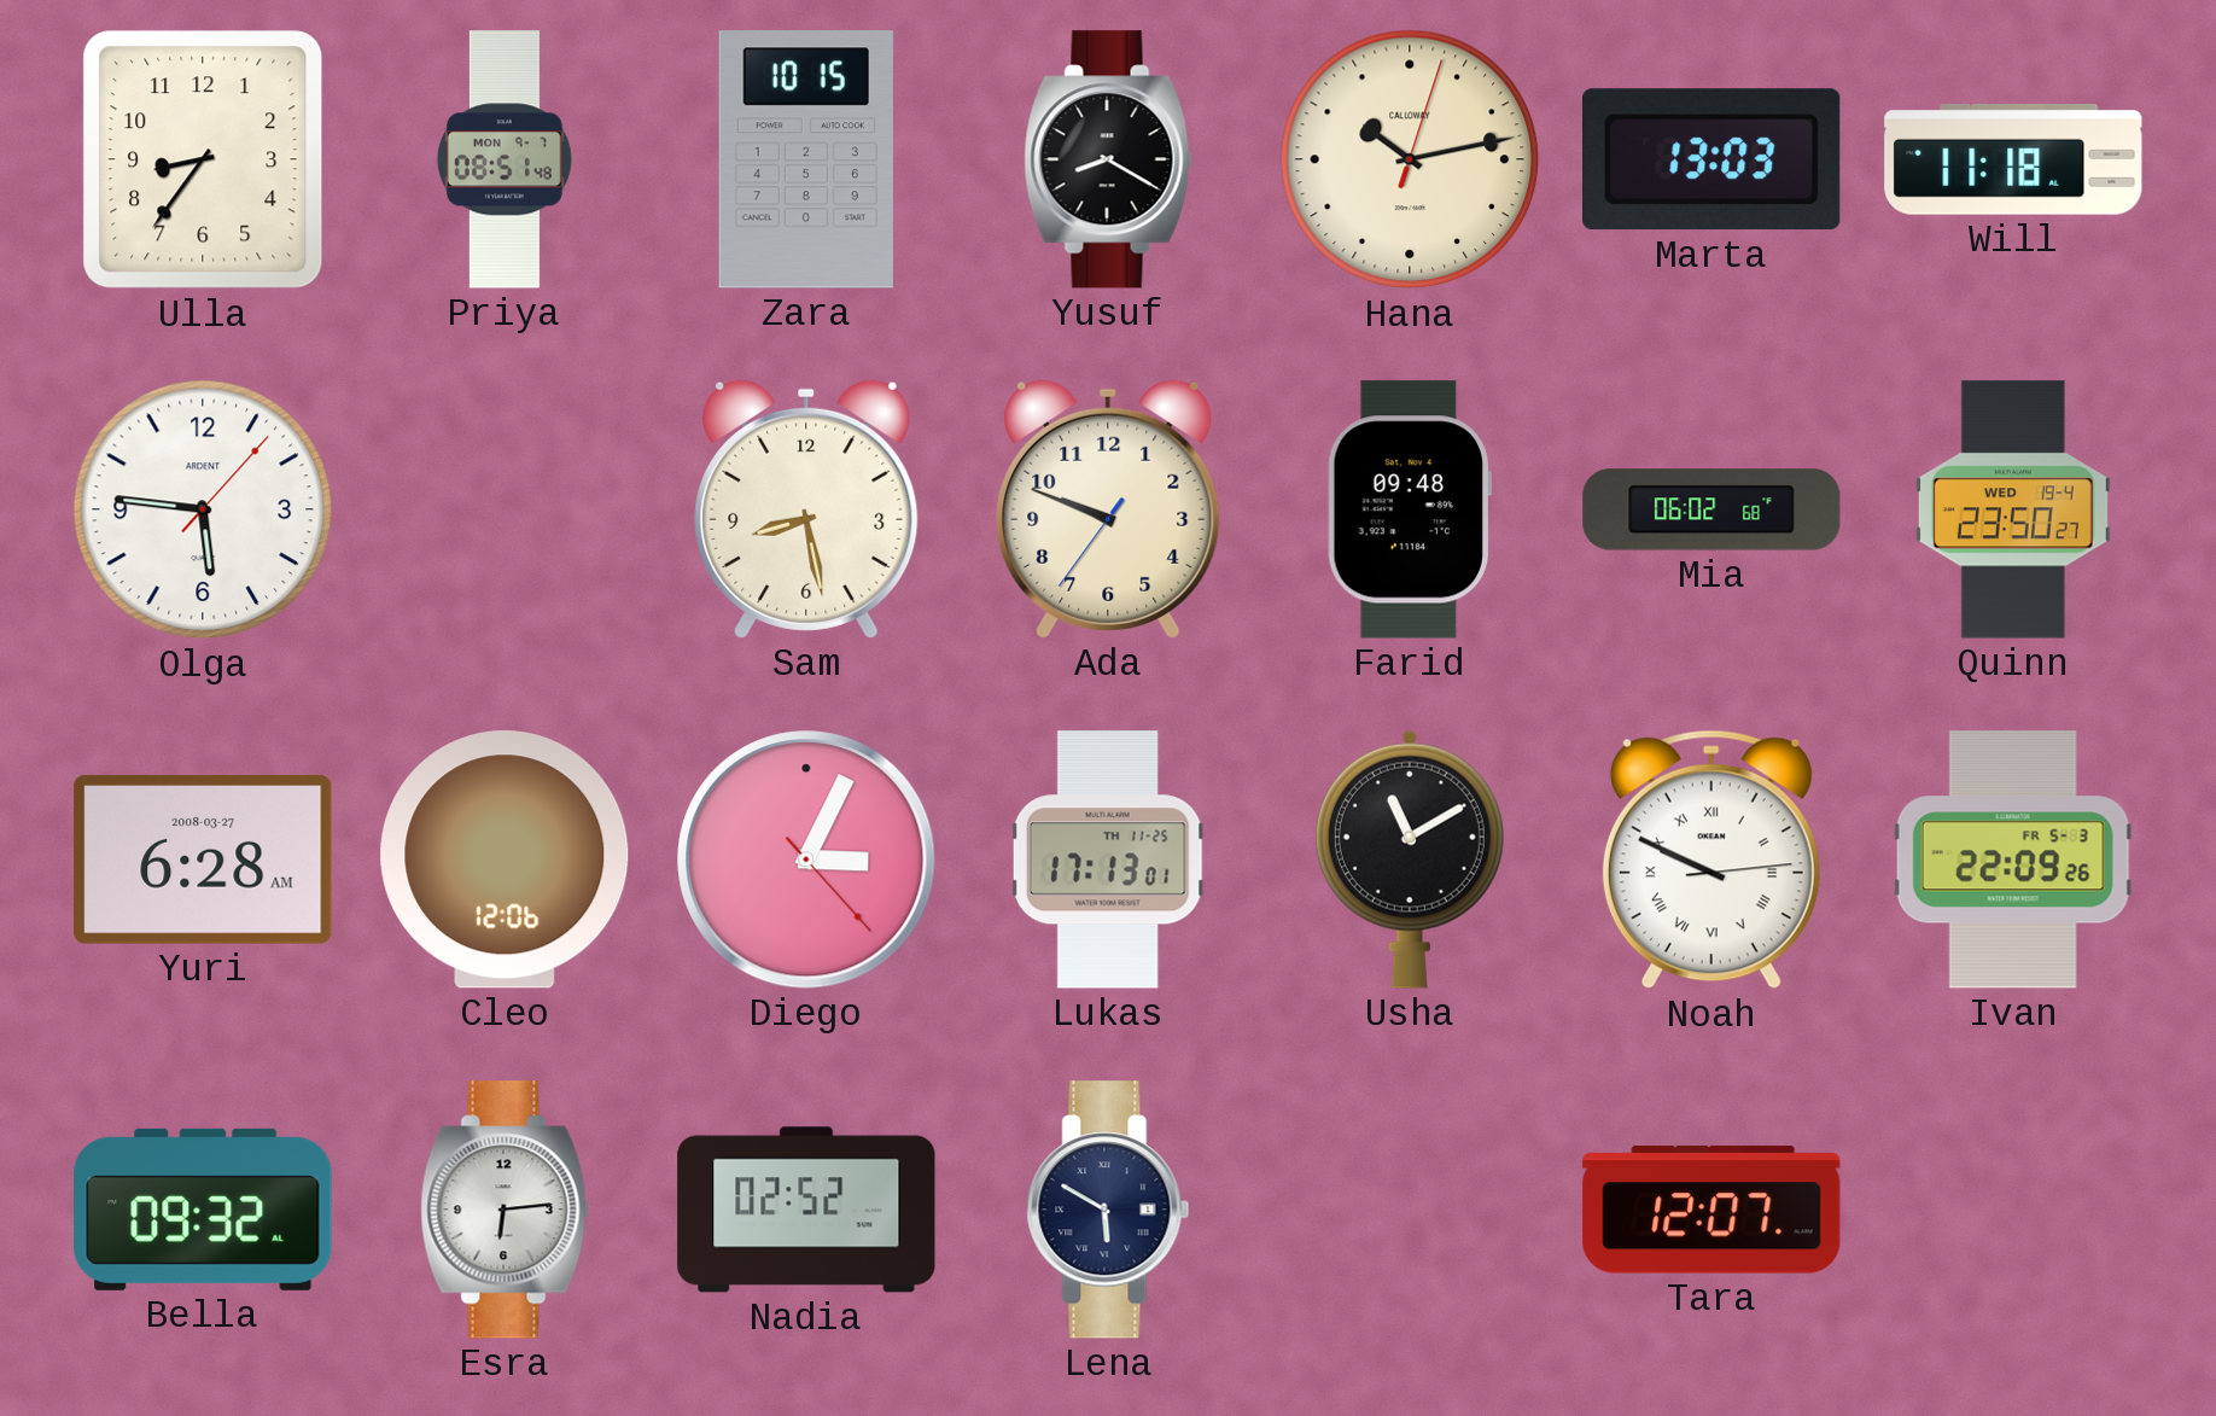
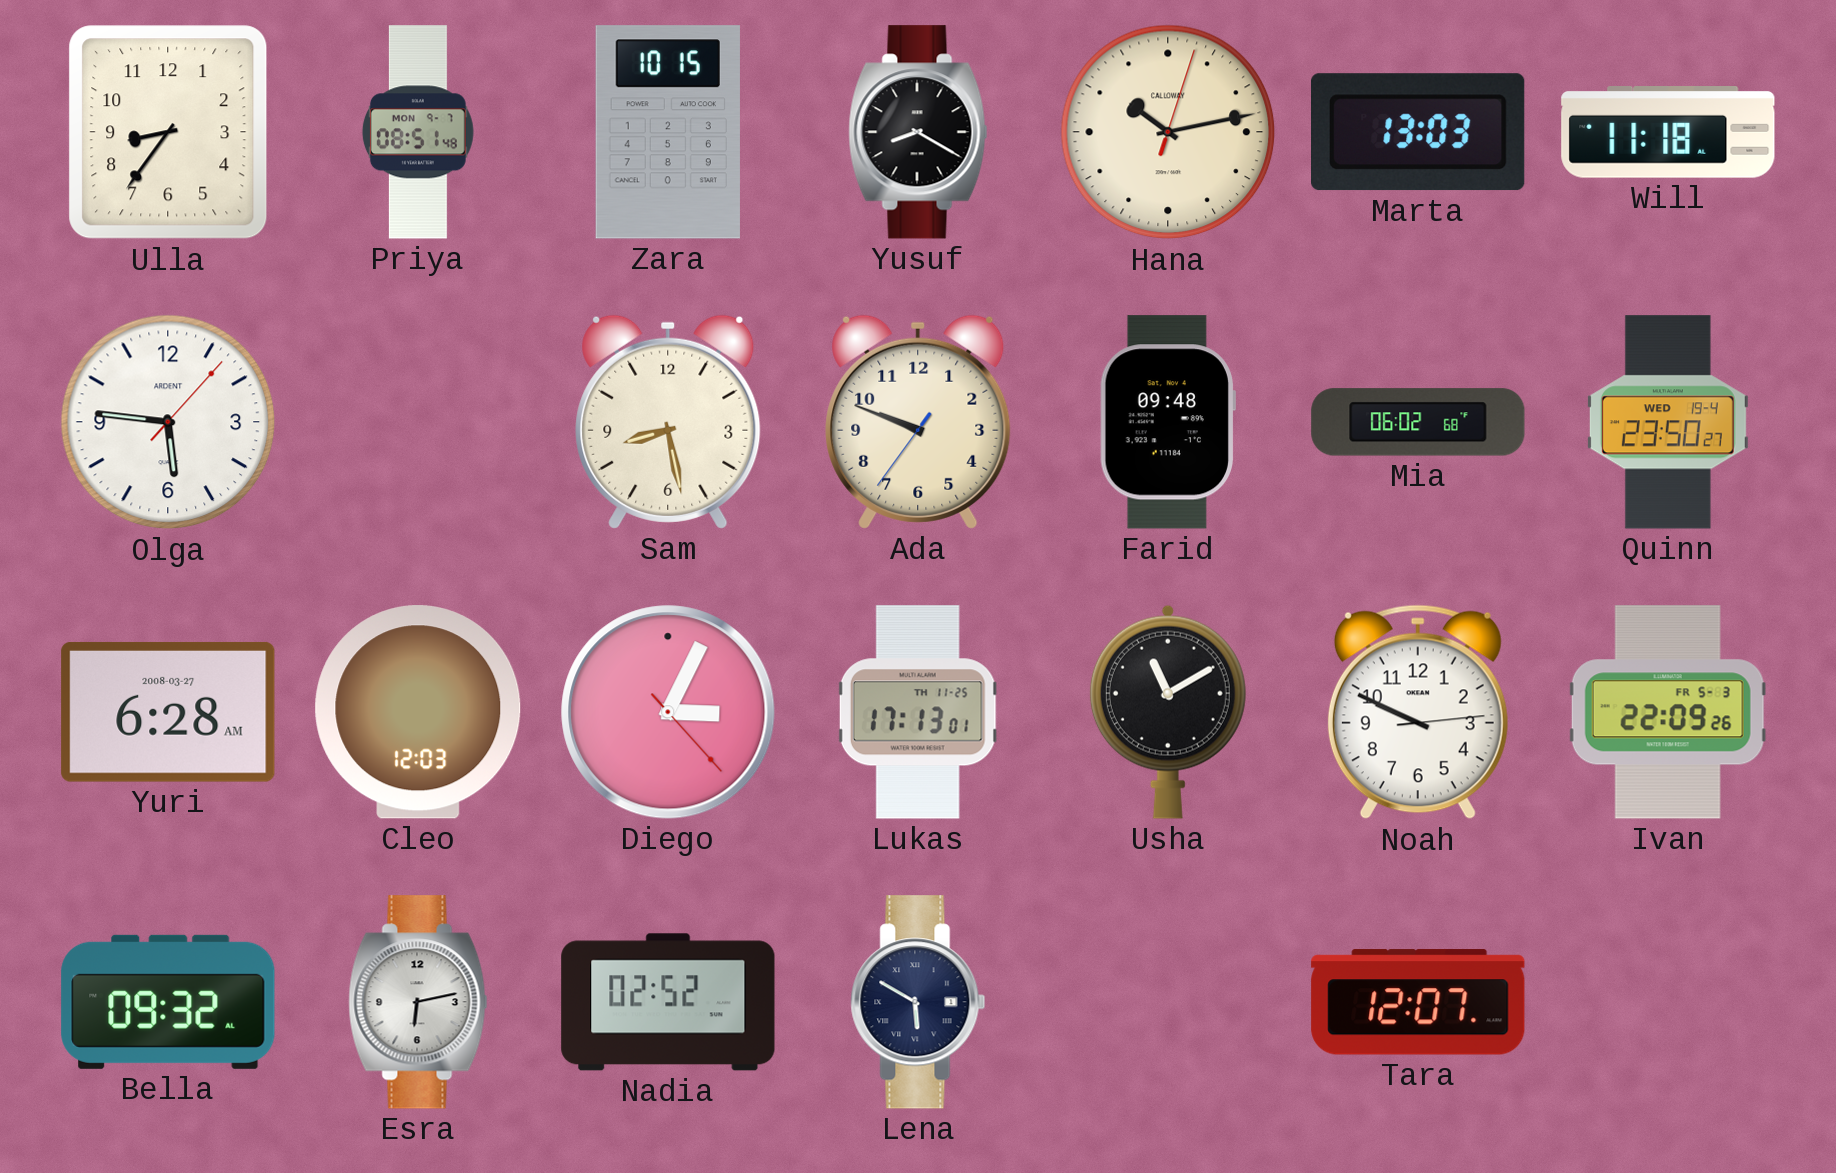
Cleo: 12:06 -> 12:03
Noah numerals: Roman -> Arabic
Esra: 6:14 -> 6:13
